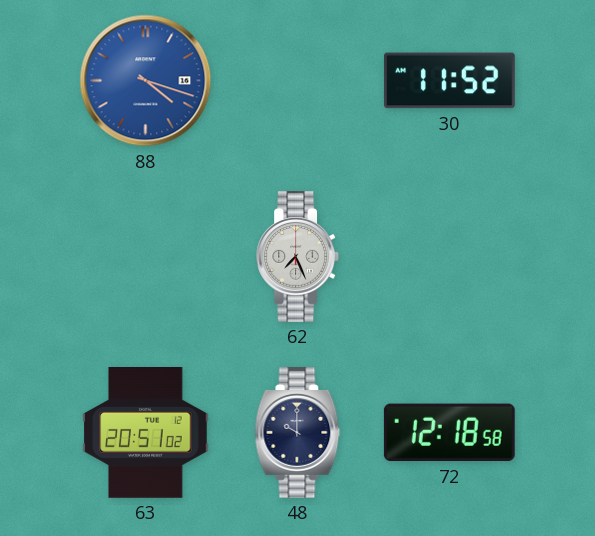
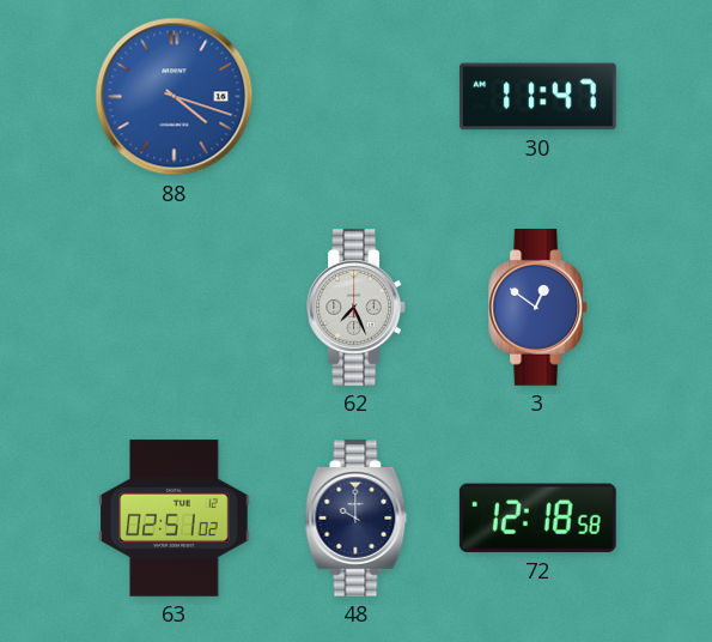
30: 11:52 -> 11:47
3: none -> 12:51
63: 20:51 -> 02:51
